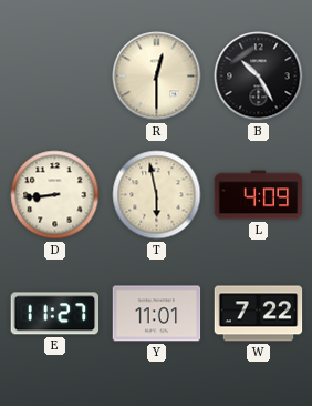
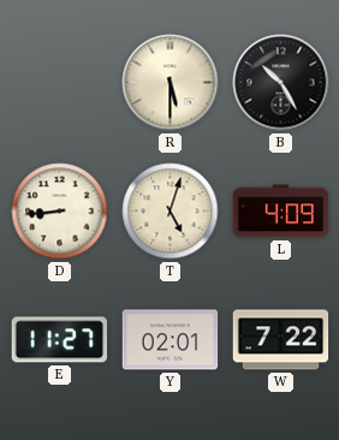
R: 12:30 -> 5:30
T: 5:58 -> 5:03
Y: 11:01 -> 02:01
